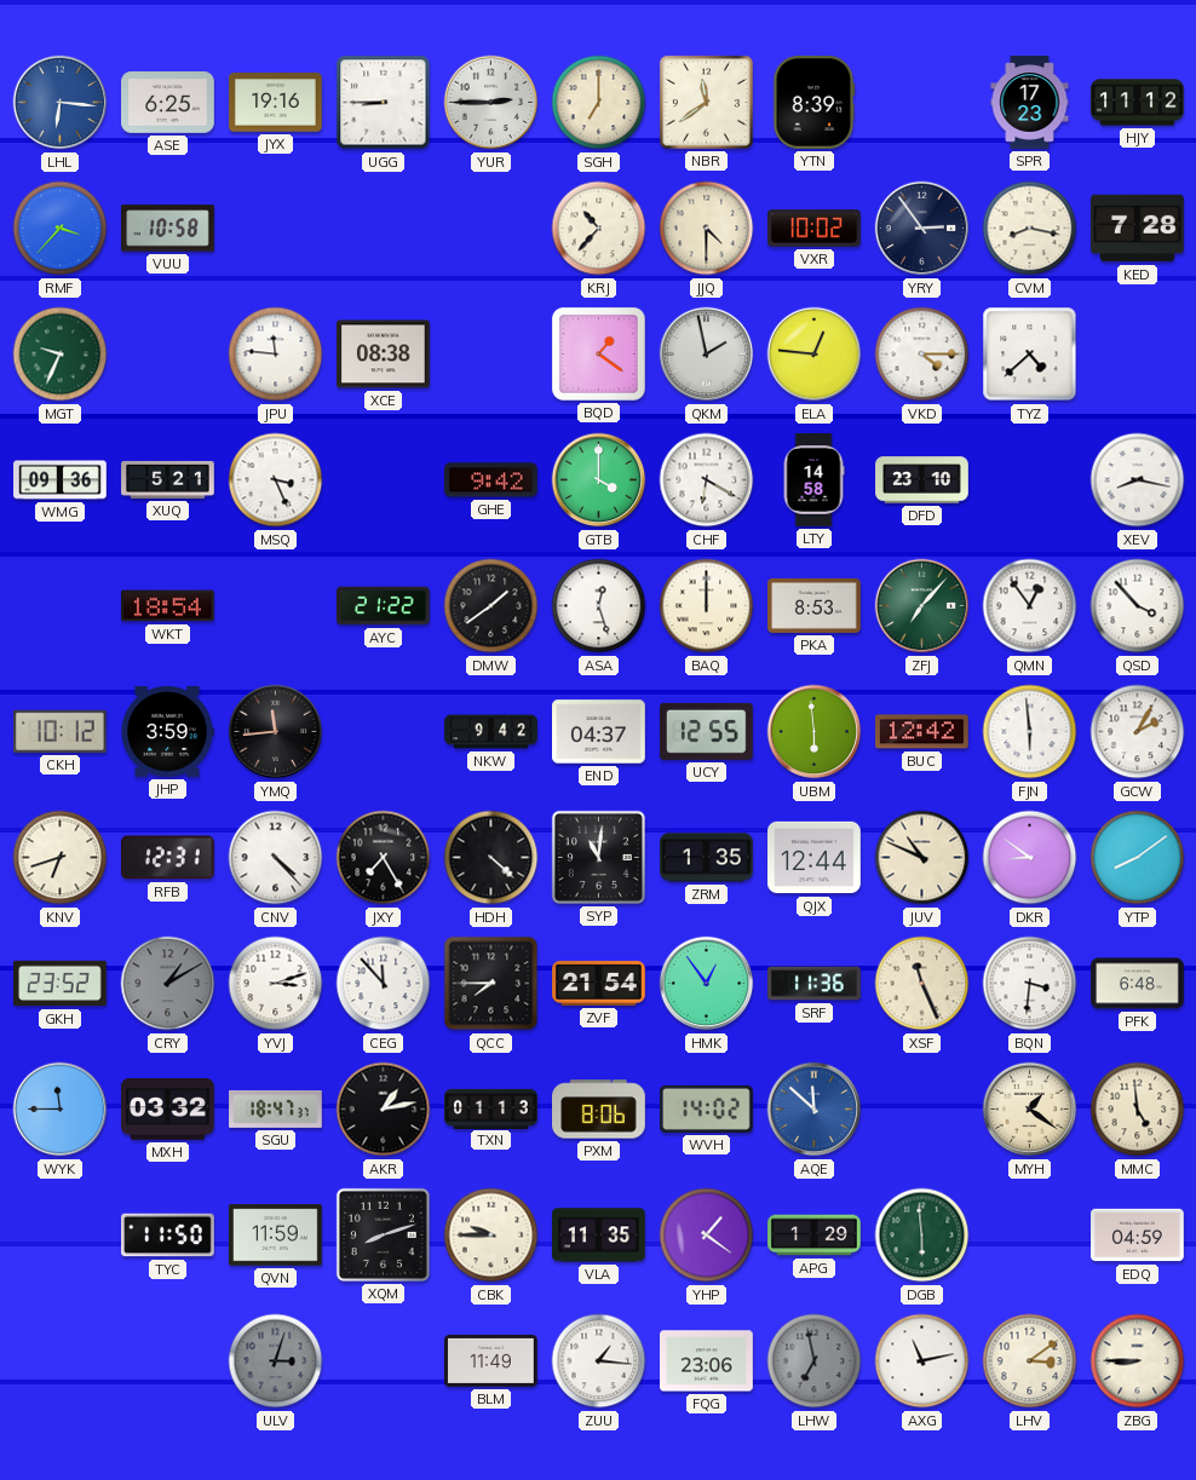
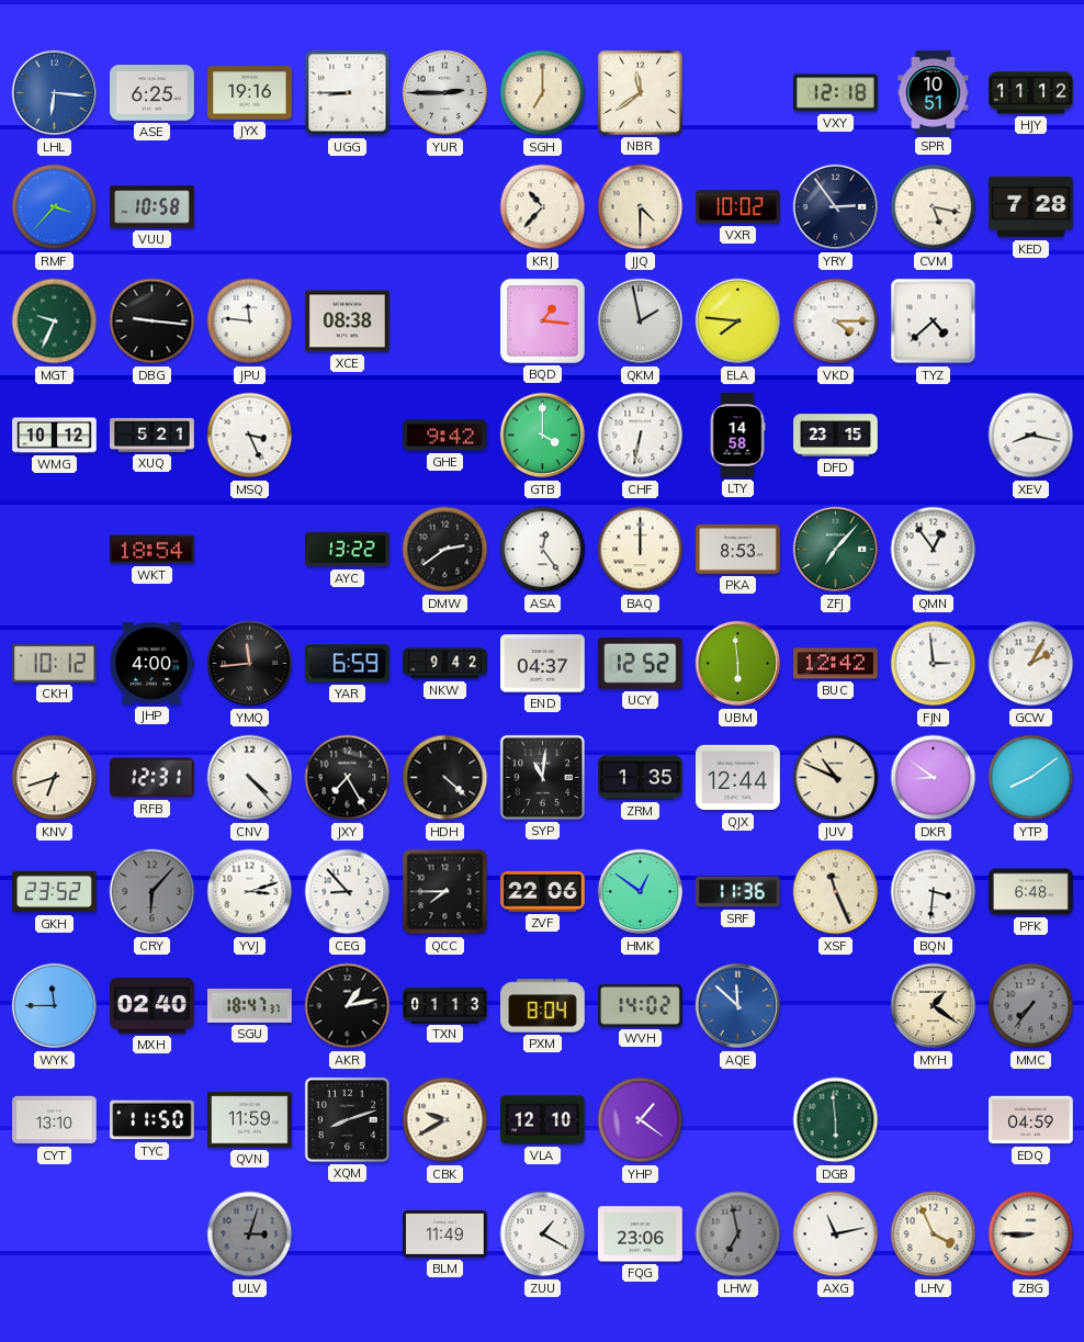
YTN: 8:39 -> none
VXY: none -> 12:18
SPR: 17:23 -> 10:51
CVM: 8:17 -> 5:17
DBG: none -> 9:16
BQD: 1:21 -> 1:16
ELA: 12:46 -> 7:46
WMG: 09:36 -> 10:12
CHF: 6:20 -> 6:32
DFD: 23:10 -> 23:15
AYC: 21:22 -> 13:22
DMW: 1:39 -> 2:39
ASA: 12:27 -> 12:24
QSD: 3:53 -> none
JHP: 3:59 -> 4:00
YAR: none -> 6:59
UCY: 12:55 -> 12:52
FJN: 5:59 -> 2:59
CRY: 1:10 -> 6:07
CEG: 11:53 -> 8:53
ZVF: 21:54 -> 22:06
HMK: 12:54 -> 12:51
MXH: 03:32 -> 02:40
PXM: 8:06 -> 8:04
MMC: 4:59 -> 7:36
MMC dial: cream -> grey
CYT: none -> 13:10
CBK: 9:45 -> 9:40
VLA: 11:35 -> 12:10
APG: 1:29 -> none
ZUU: 1:16 -> 1:20
LHV: 3:09 -> 3:56
